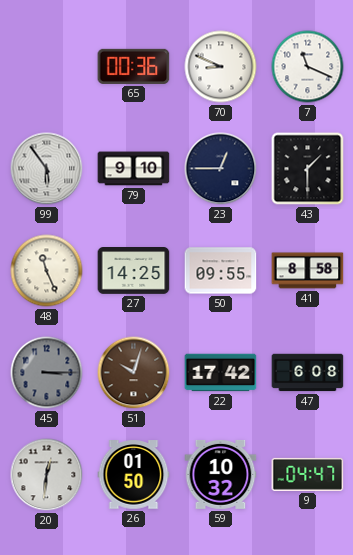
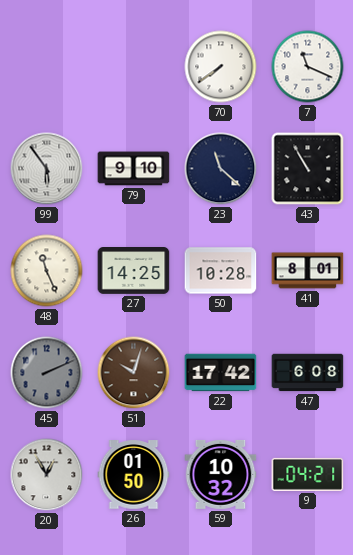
65: 00:36 -> none
70: 8:49 -> 7:39
23: 12:45 -> 11:22
43: 1:30 -> 10:55
50: 09:55 -> 10:28
41: 8:58 -> 8:01
45: 3:15 -> 2:11
20: 12:31 -> 12:55
9: 04:47 -> 04:21
